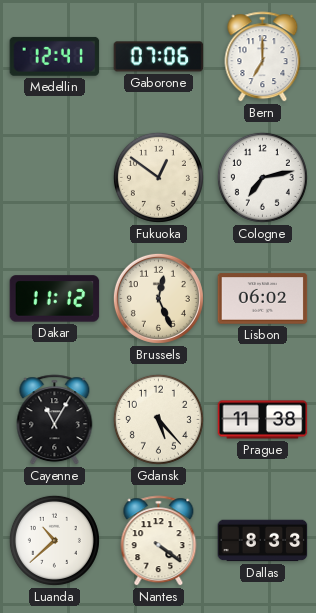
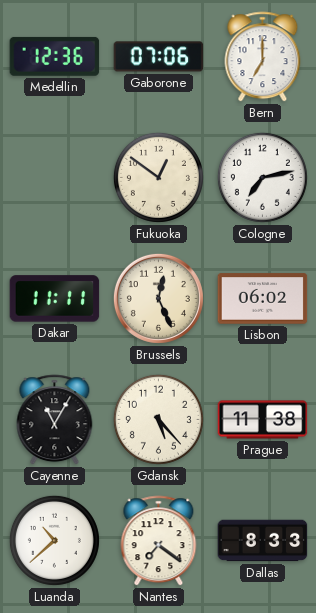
Medellin: 12:41 -> 12:36
Dakar: 11:12 -> 11:11
Nantes: 4:21 -> 7:21
